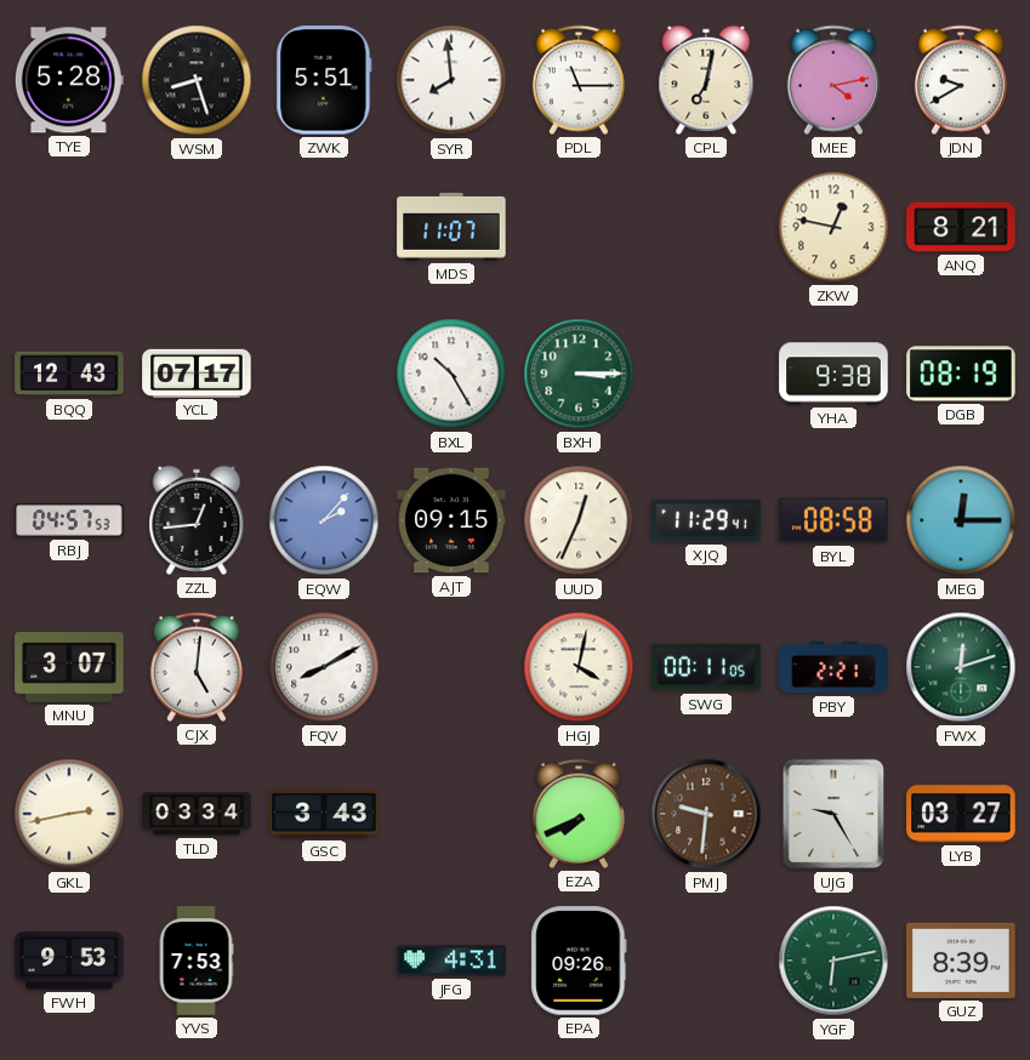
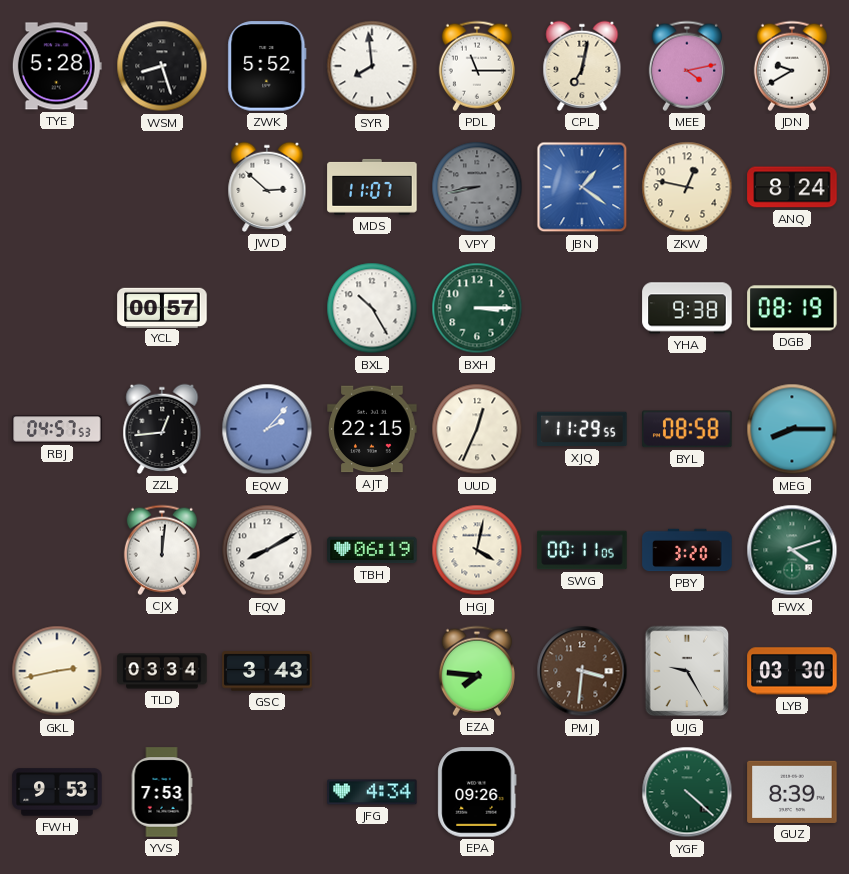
ZWK: 5:51 -> 5:52
JWD: none -> 2:52
VPY: none -> 8:43
JBN: none -> 1:21
ANQ: 8:21 -> 8:24
BQQ: 12:43 -> none
YCL: 07:17 -> 00:57
AJT: 09:15 -> 22:15
XJQ: 11:29:41 -> 11:29:55
MEG: 12:15 -> 8:15
MNU: 3:07 -> none
CJX: 5:01 -> 12:01
TBH: none -> 06:19
PBY: 2:21 -> 3:20
FWX: 12:12 -> 4:12
EZA: 7:41 -> 7:46
PMJ: 9:31 -> 3:31
LYB: 03:27 -> 03:30
JFG: 4:31 -> 4:34
YGF: 6:13 -> 4:22
